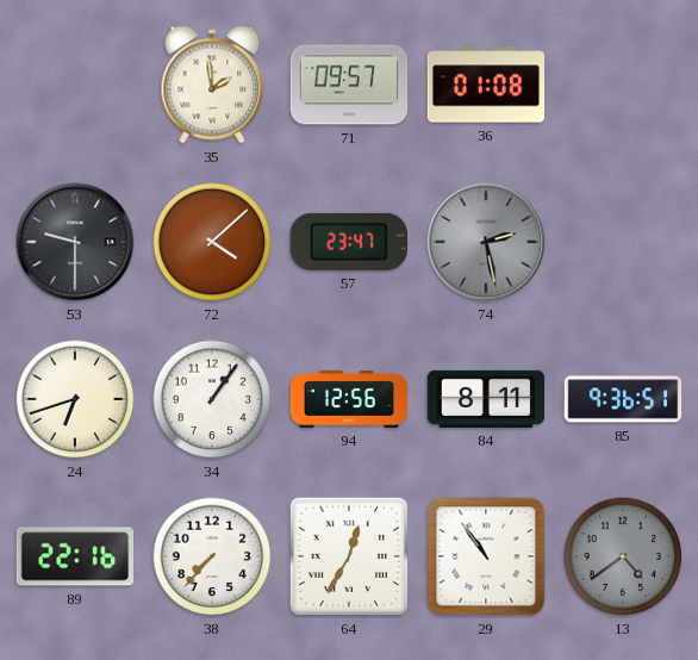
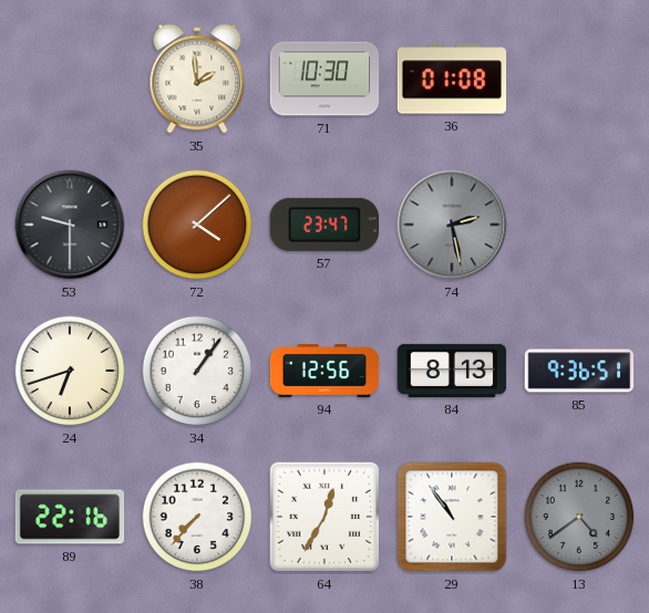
71: 09:57 -> 10:30
84: 8:11 -> 8:13
